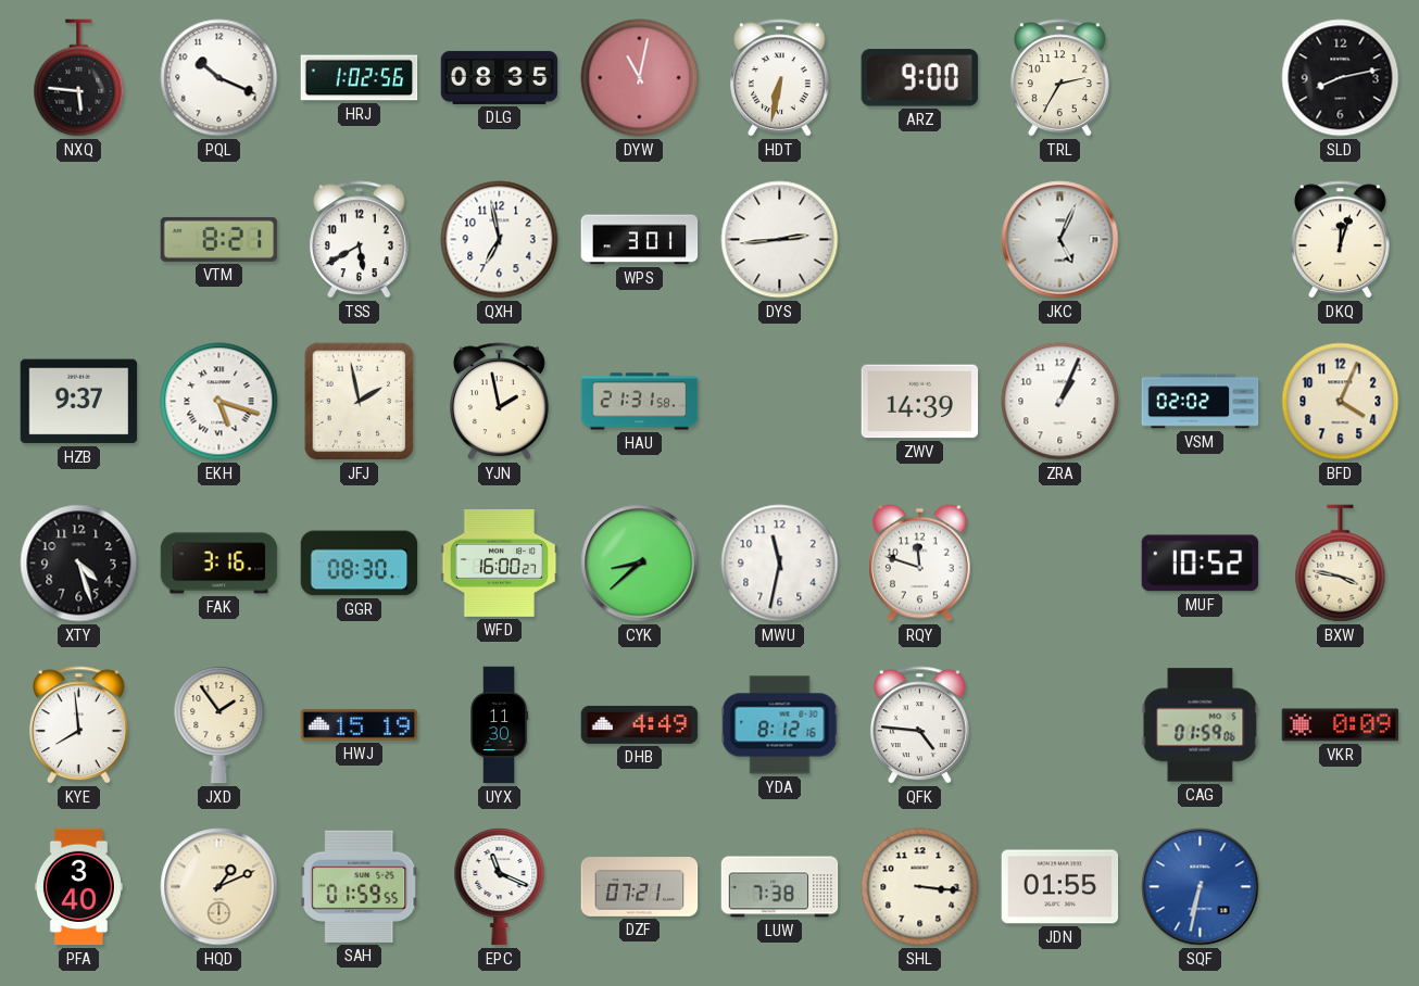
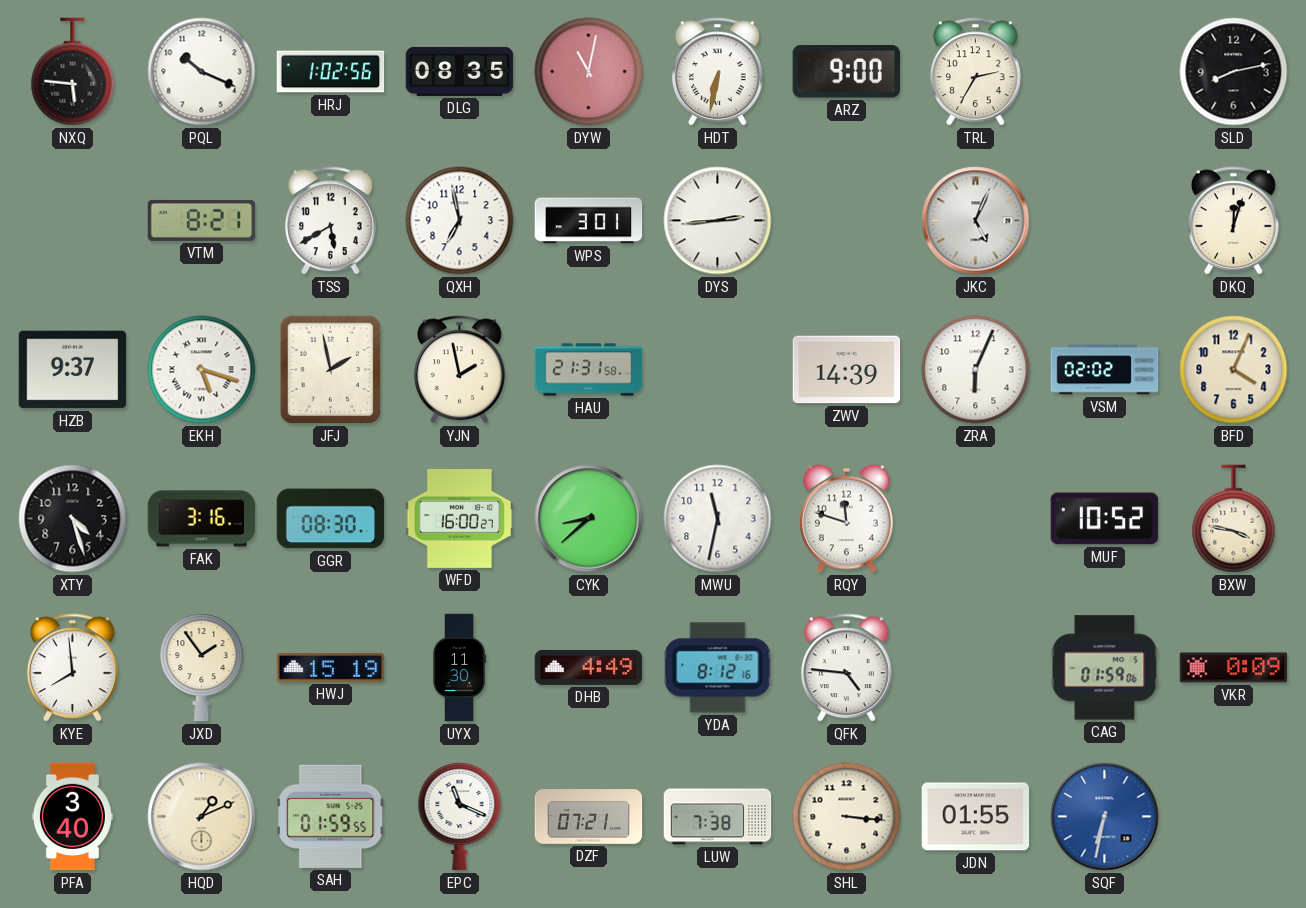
ZRA: 1:04 -> 6:04
